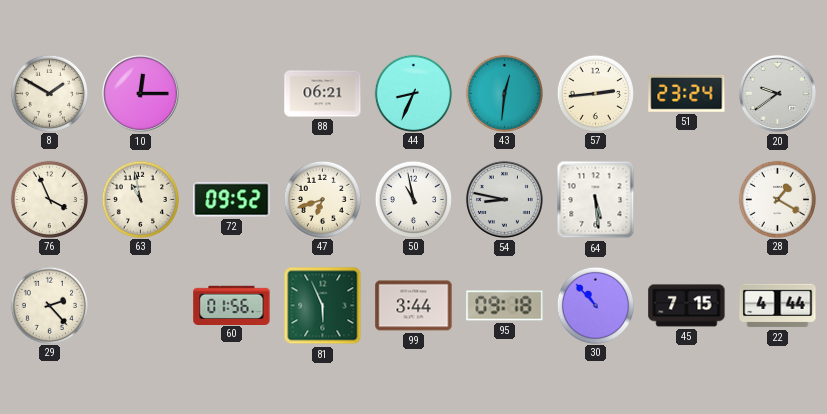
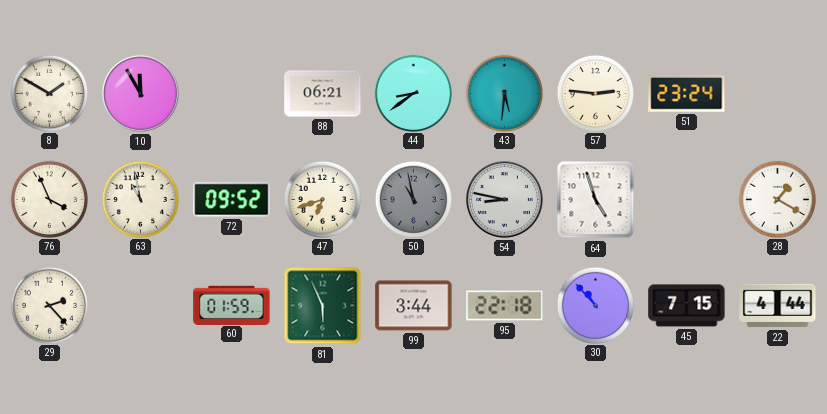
10: 12:15 -> 11:55
44: 8:34 -> 8:39
43: 12:31 -> 5:31
57: 2:44 -> 2:46
20: 9:39 -> none
50 dial: white -> grey
64: 5:29 -> 4:57
60: 01:56 -> 01:59
95: 09:18 -> 22:18
